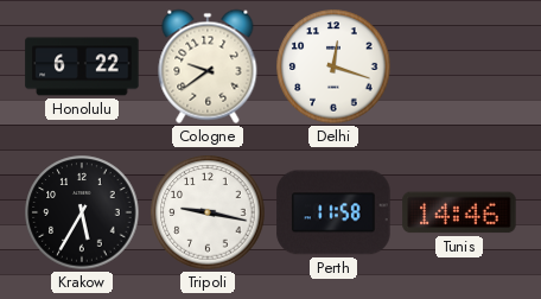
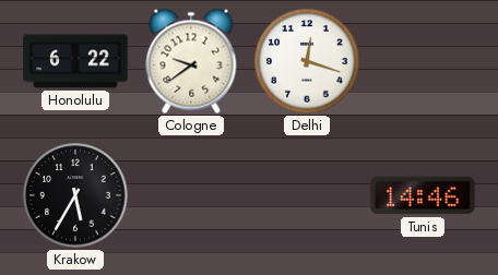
Tripoli: 9:17 -> none
Perth: 11:58 -> none
